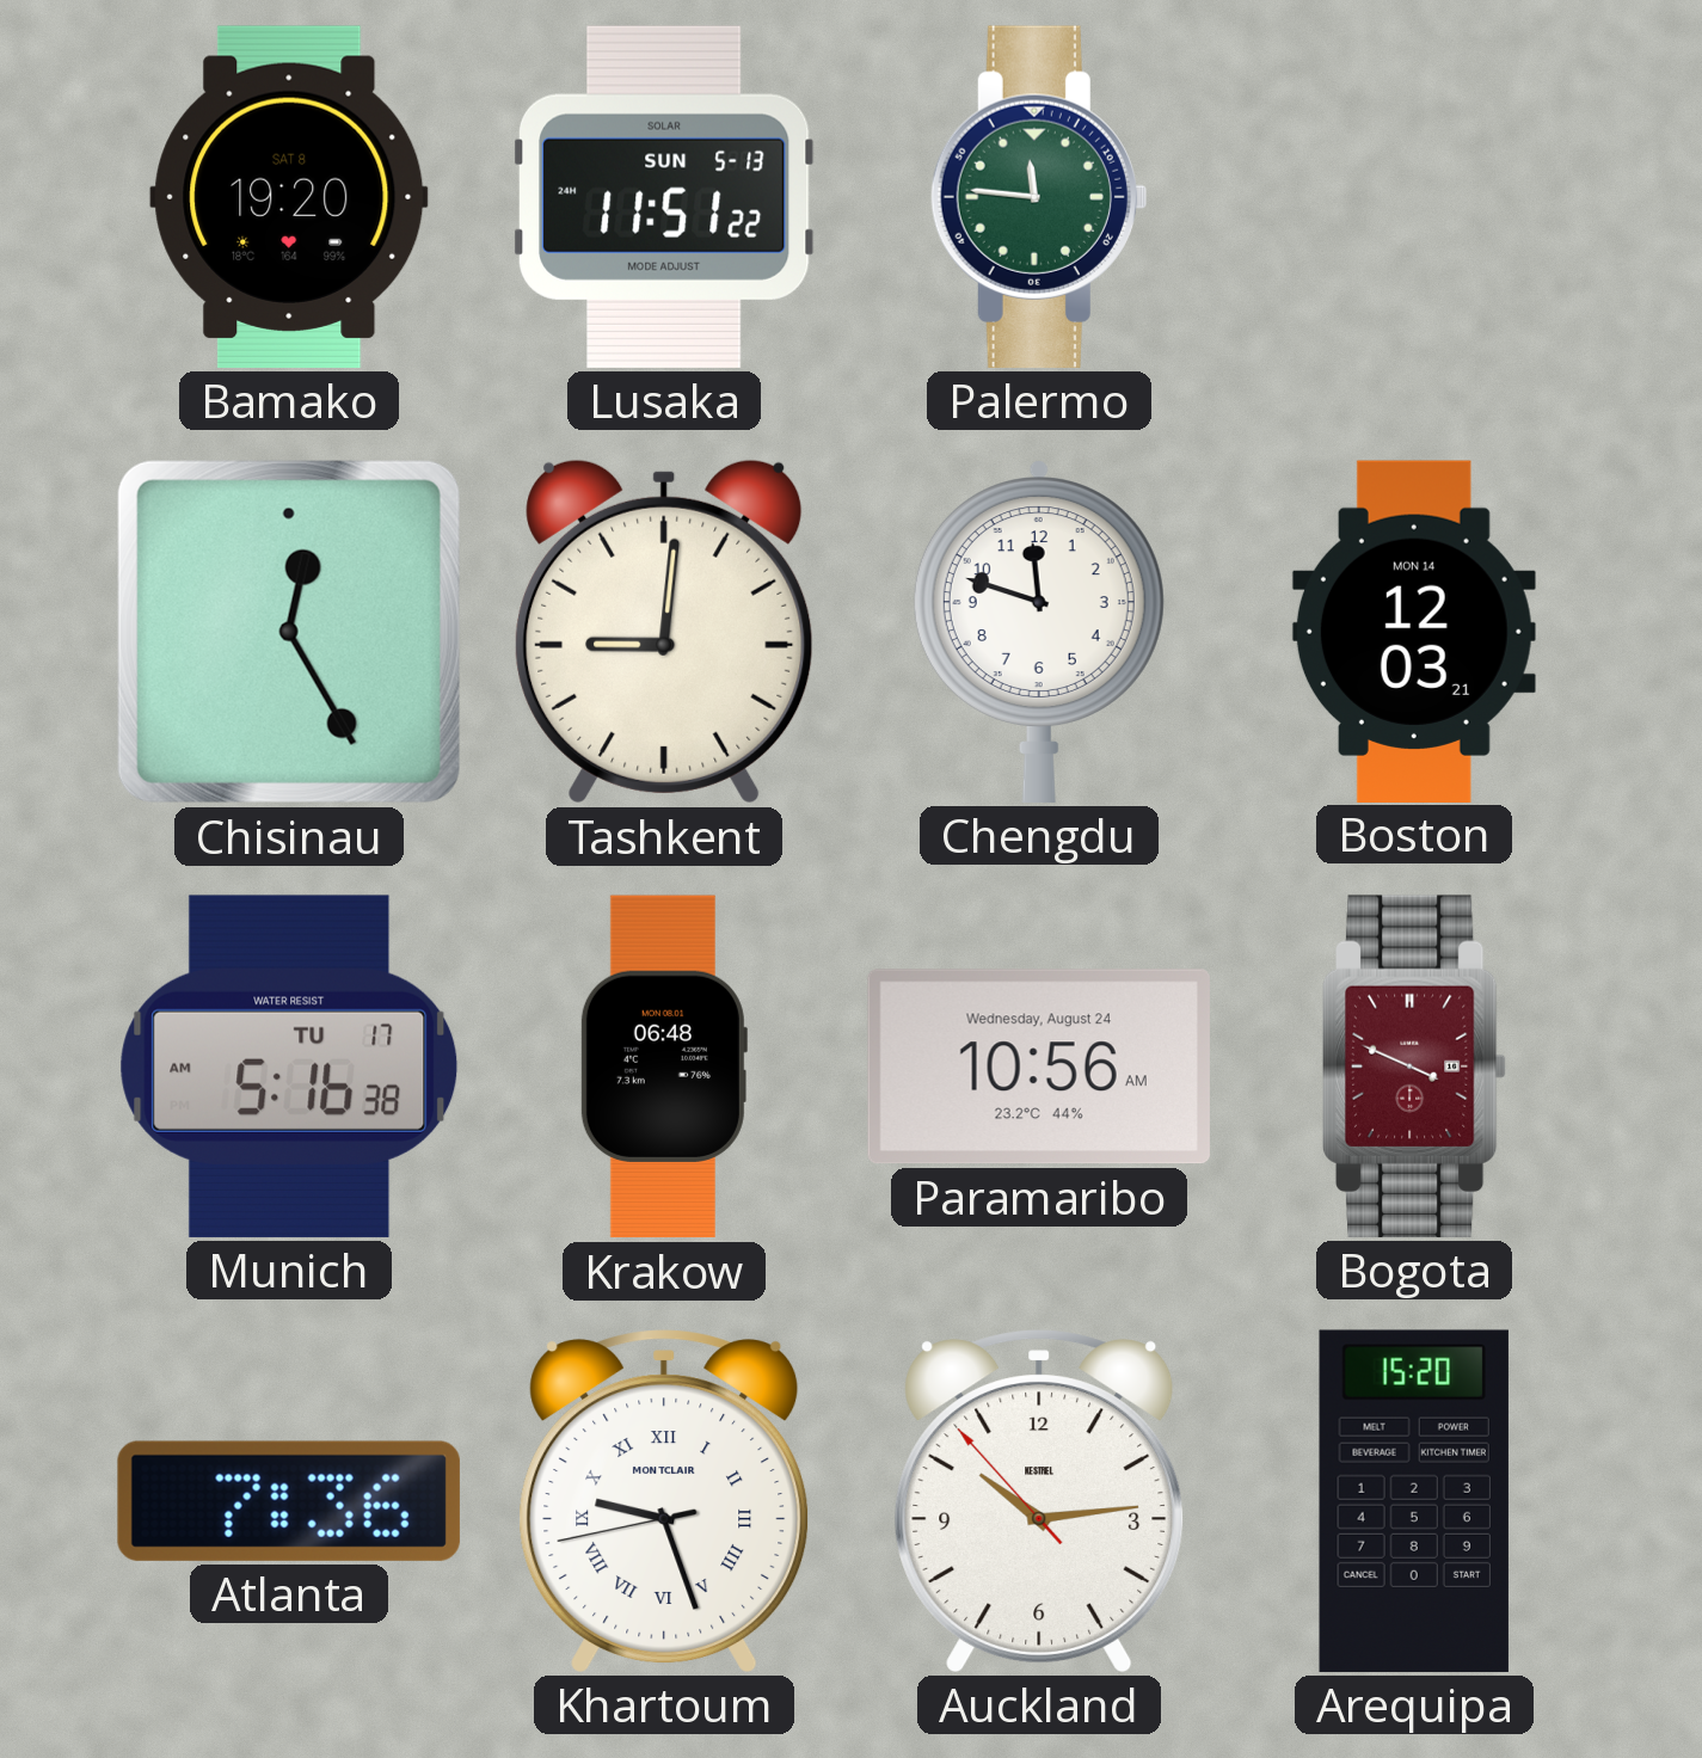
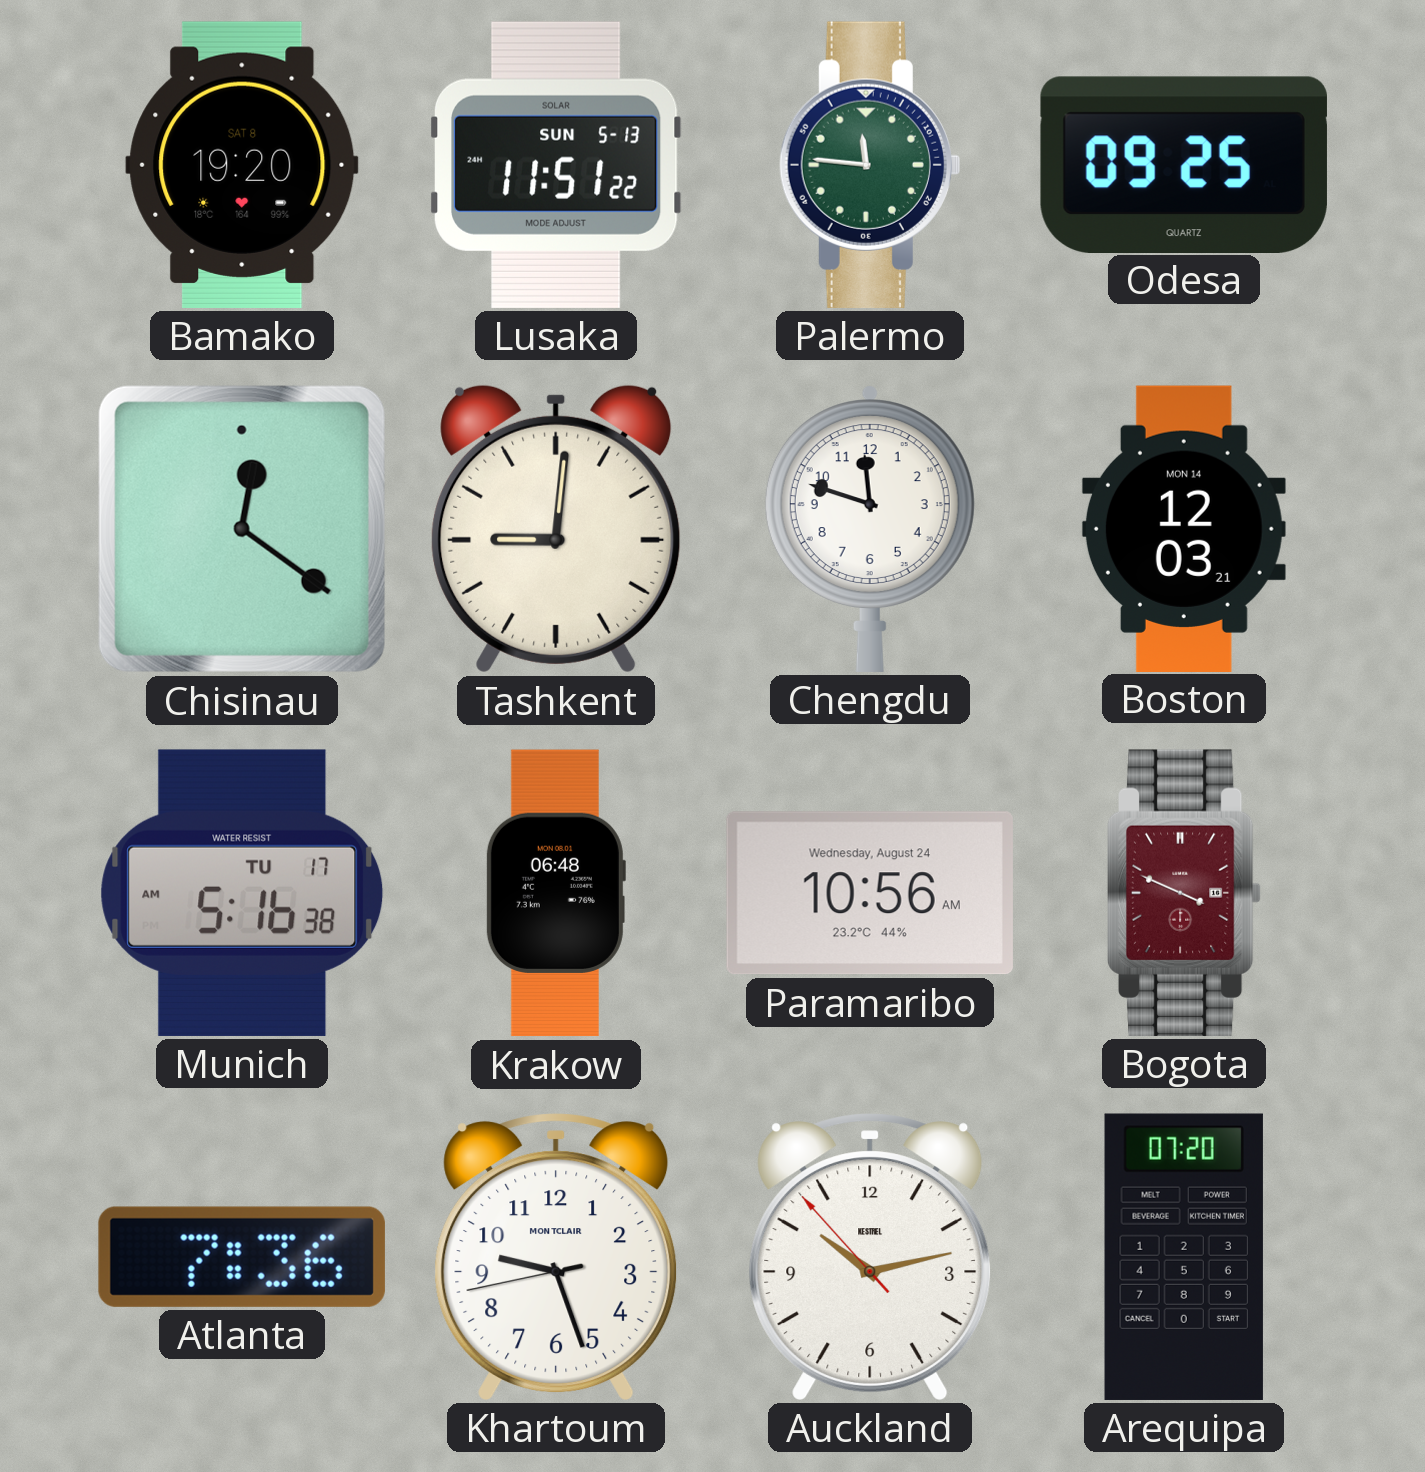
Odesa: none -> 09:25
Chisinau: 12:25 -> 12:21
Khartoum numerals: Roman -> Arabic
Auckland: 10:13 -> 10:12
Arequipa: 15:20 -> 07:20
